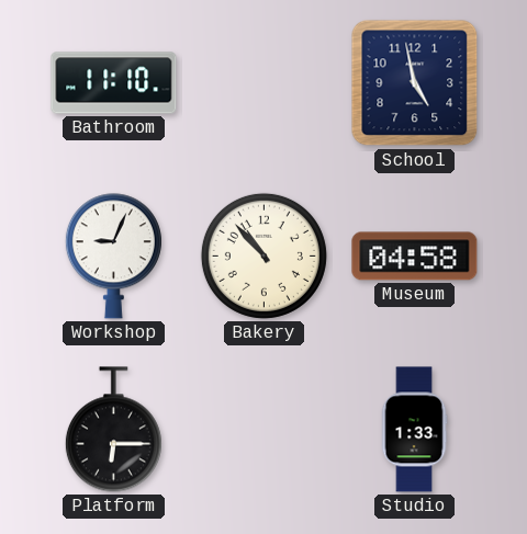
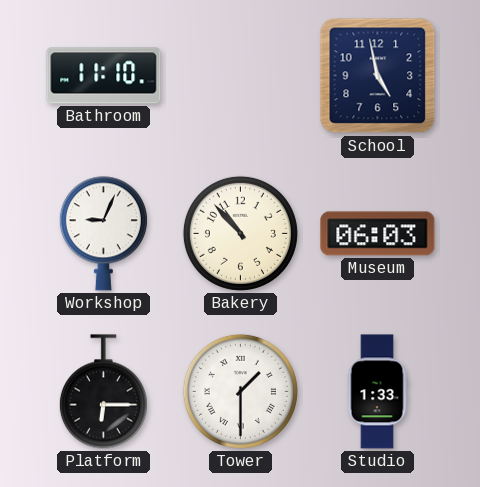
Museum: 04:58 -> 06:03
Tower: none -> 1:30
